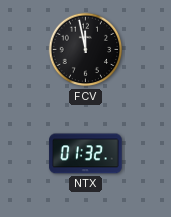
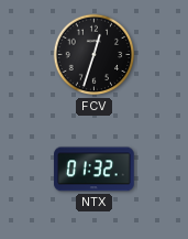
FCV: 11:58 -> 12:33
